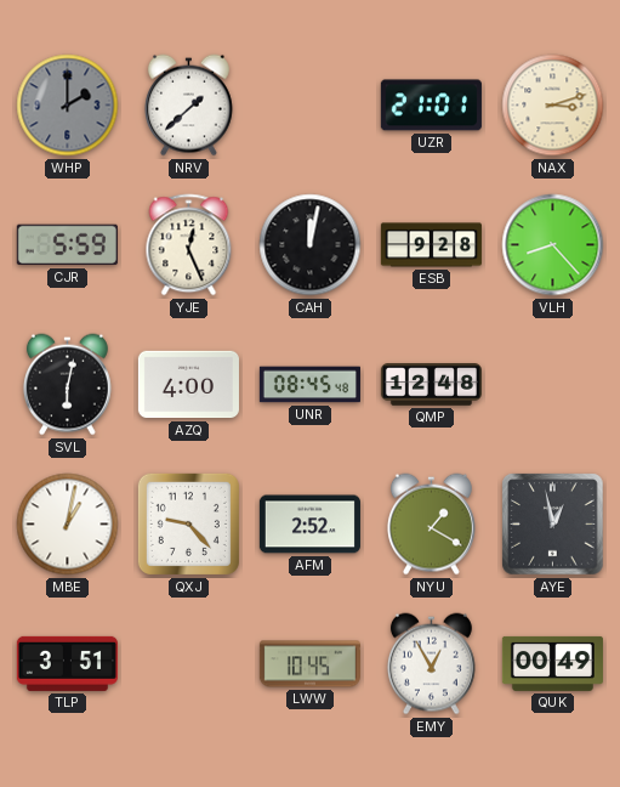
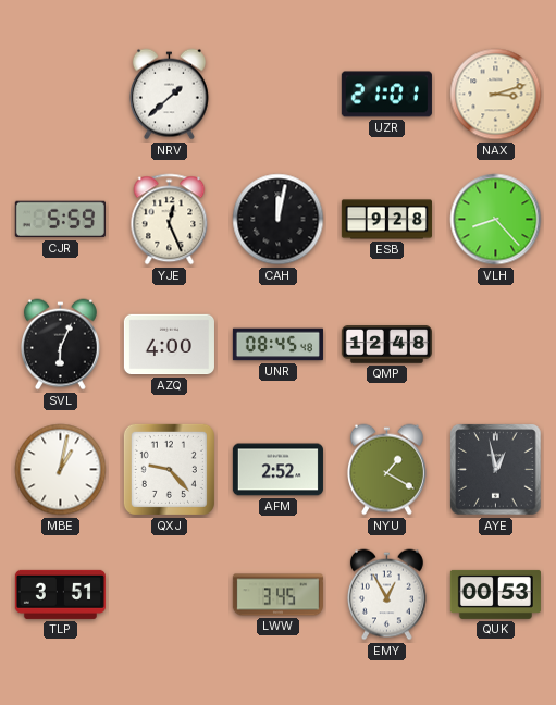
WHP: 2:00 -> none
SVL: 6:02 -> 6:04
LWW: 10:45 -> 3:45
QUK: 00:49 -> 00:53
